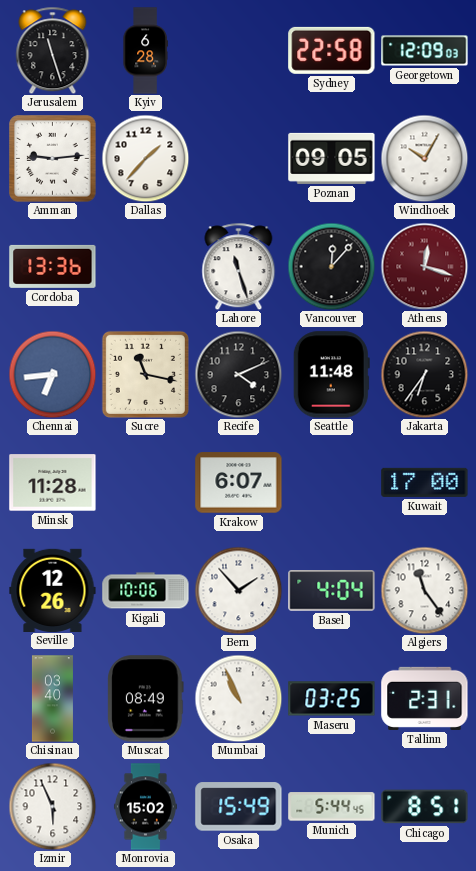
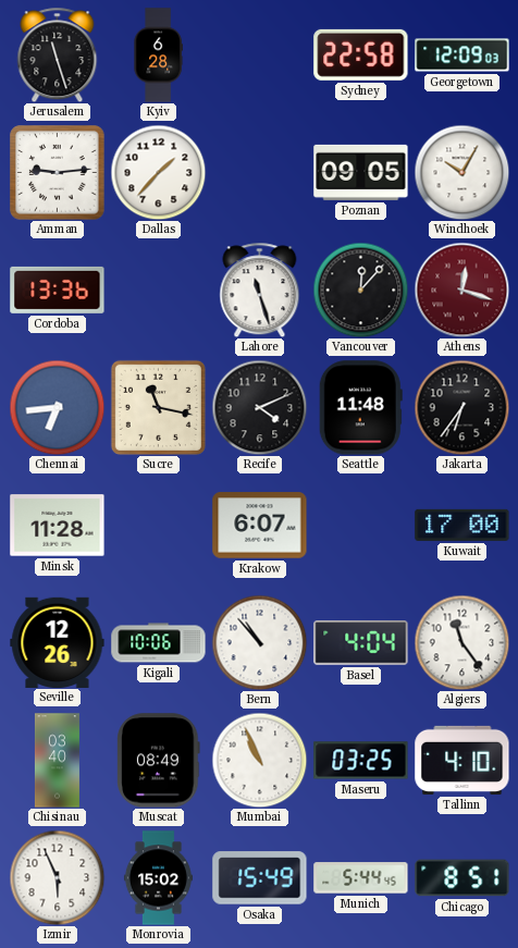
Bern: 1:53 -> 10:53
Tallinn: 2:31 -> 4:10
